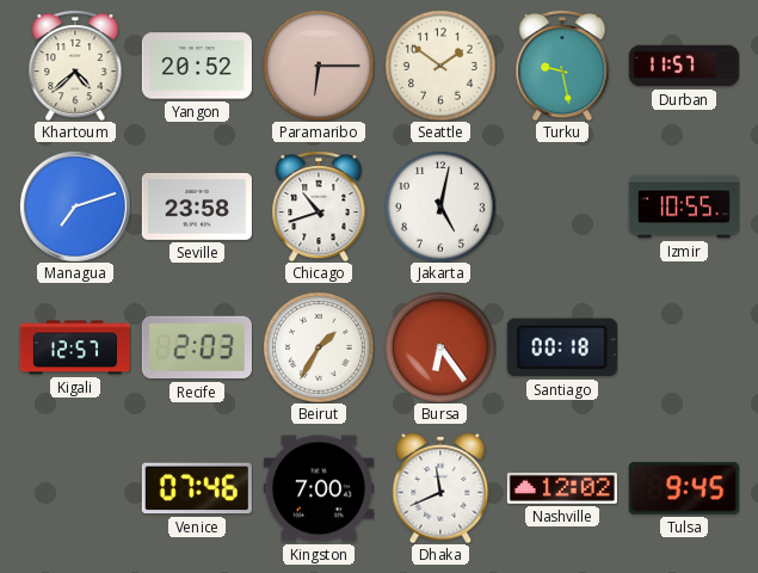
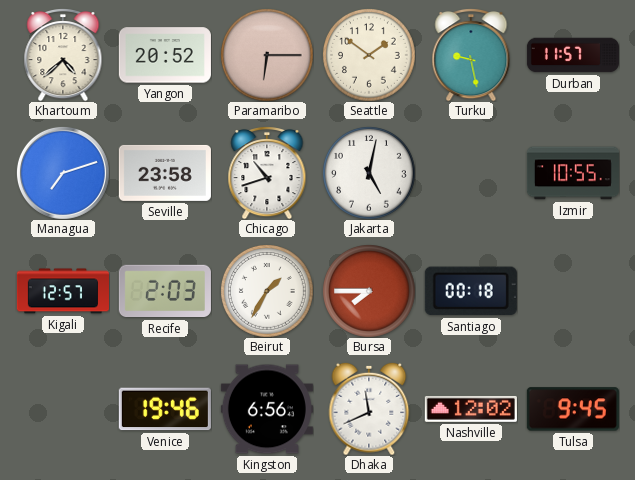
Bursa: 6:24 -> 7:45
Venice: 07:46 -> 19:46
Kingston: 7:00 -> 6:56
